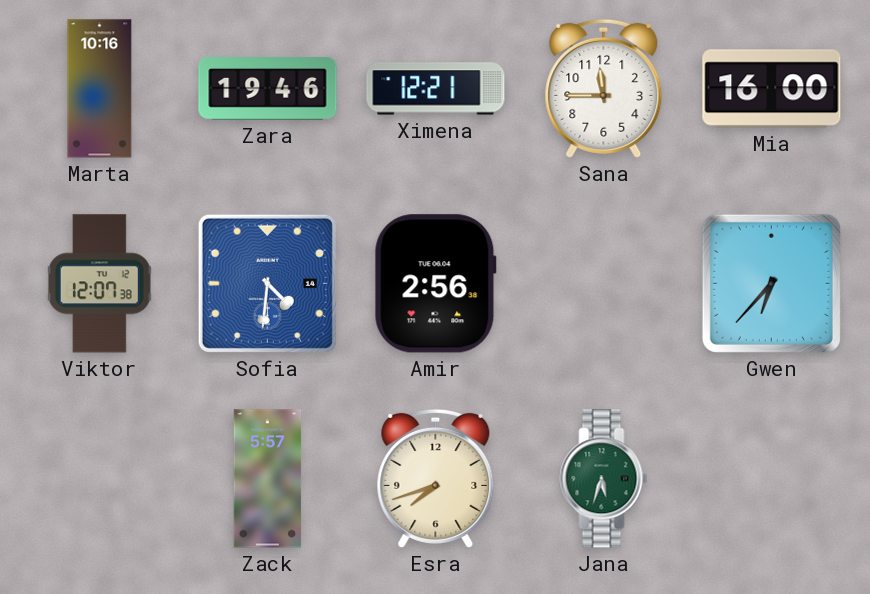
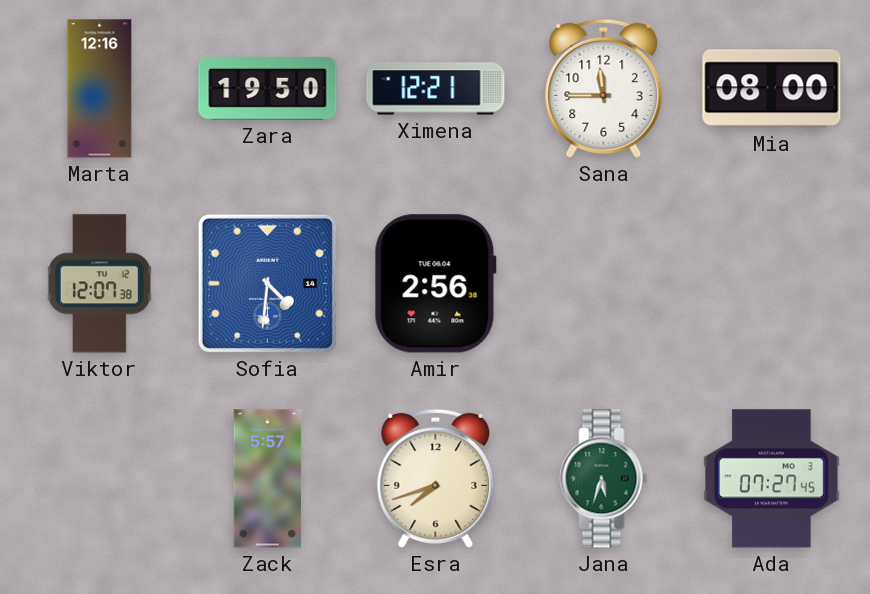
Marta: 10:16 -> 12:16
Zara: 19:46 -> 19:50
Mia: 16:00 -> 08:00
Gwen: 6:37 -> none
Ada: none -> 07:27
